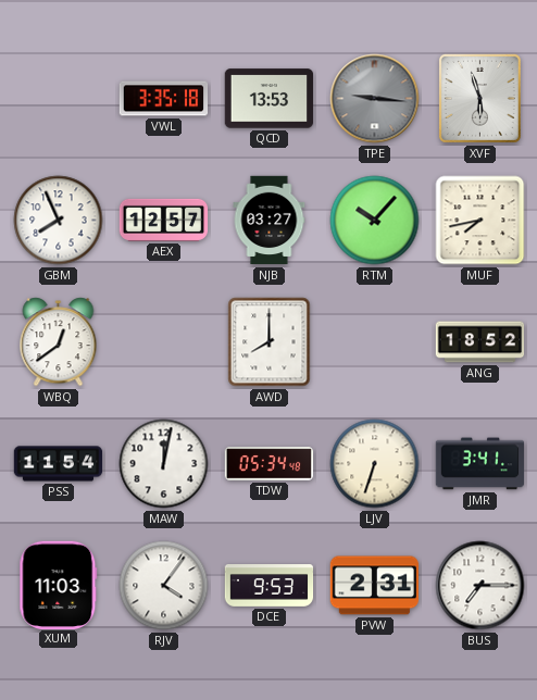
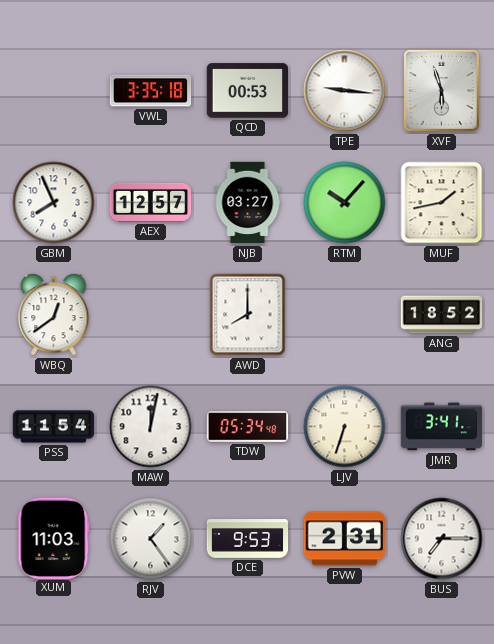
QCD: 13:53 -> 00:53
TPE dial: grey -> white
MUF: 7:43 -> 1:43
RJV: 4:06 -> 1:24
